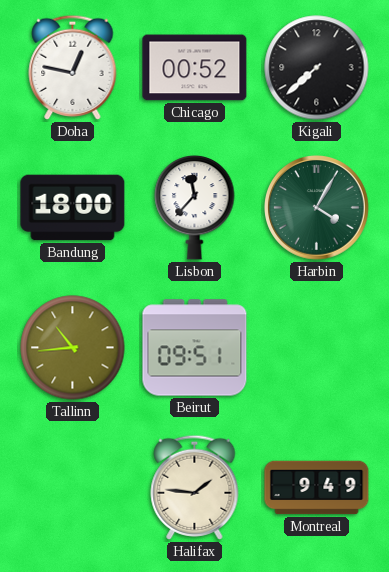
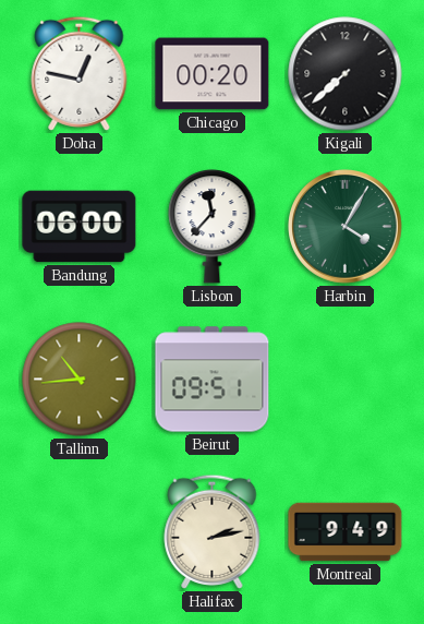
Chicago: 00:52 -> 00:20
Bandung: 18:00 -> 06:00
Halifax: 1:46 -> 2:13
